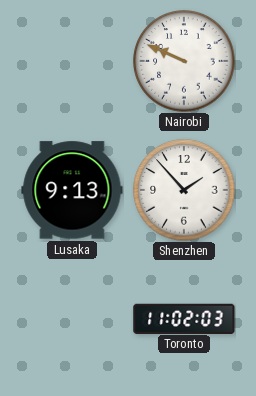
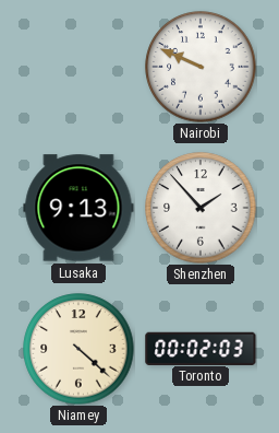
Niamey: none -> 4:22
Toronto: 11:02 -> 00:02
